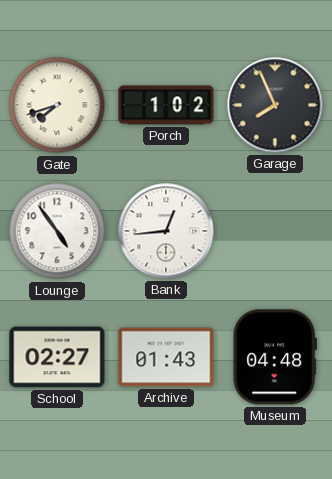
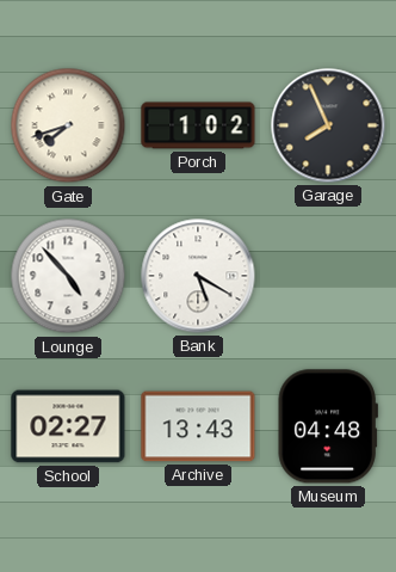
Lounge: 4:54 -> 4:53
Bank: 12:44 -> 5:20
Archive: 01:43 -> 13:43
